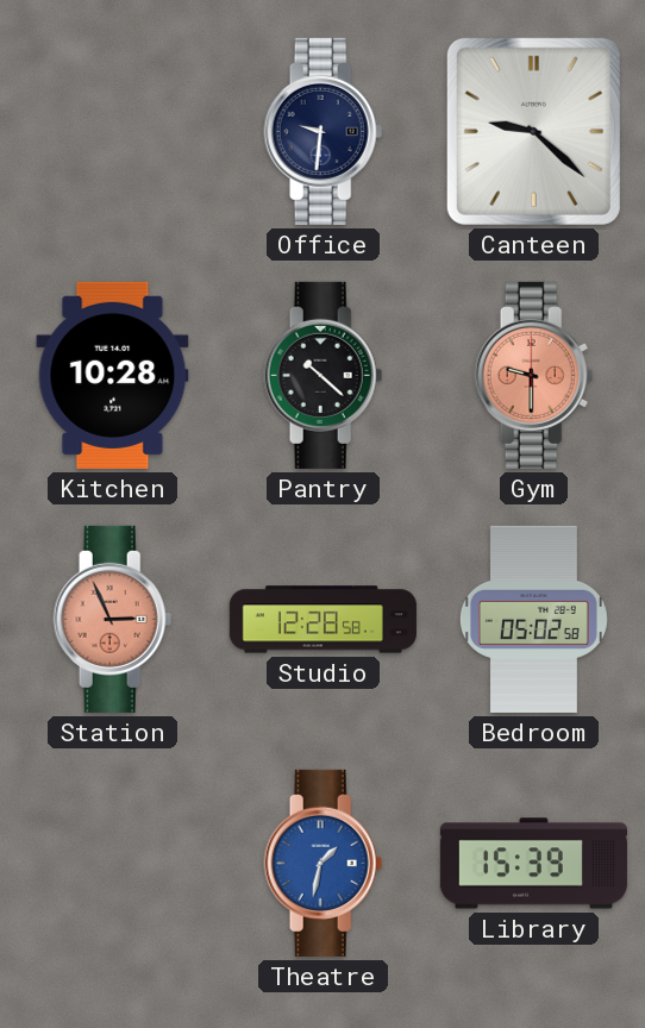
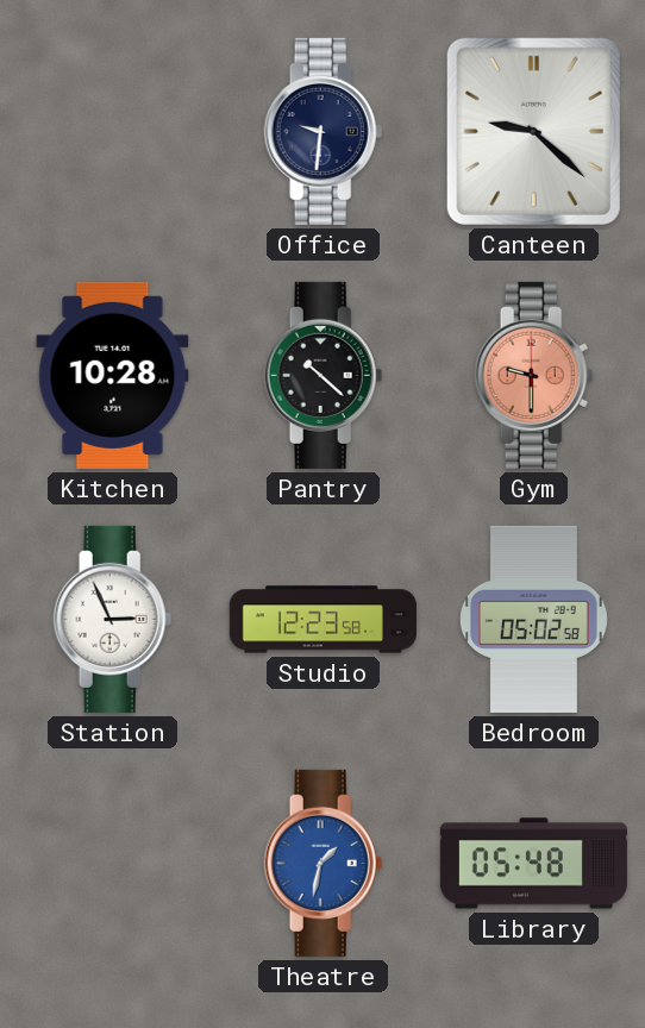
Station dial: salmon -> white
Studio: 12:28 -> 12:23
Library: 15:39 -> 05:48
